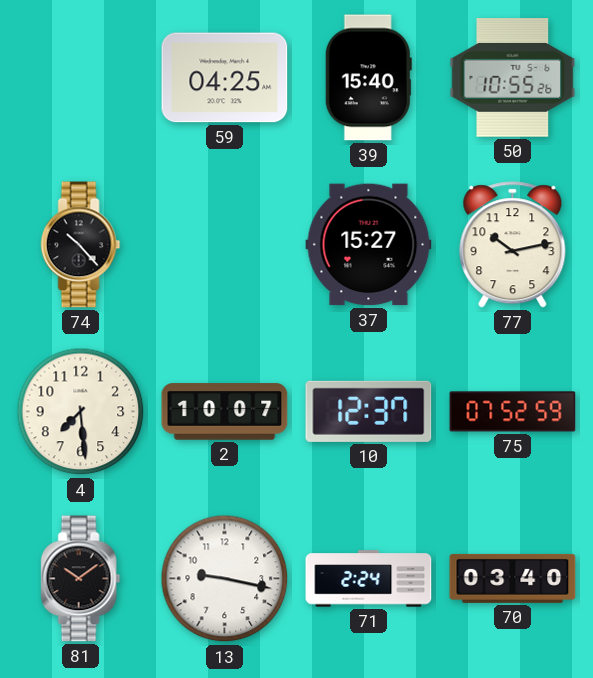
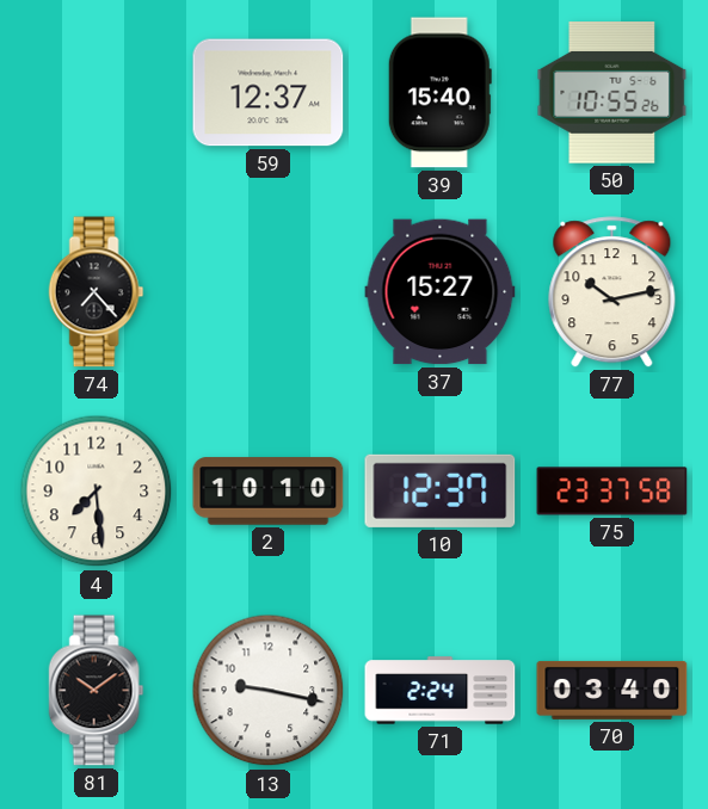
59: 04:25 -> 12:37
74: 10:23 -> 7:23
2: 10:07 -> 10:10
75: 07:52 -> 23:37
